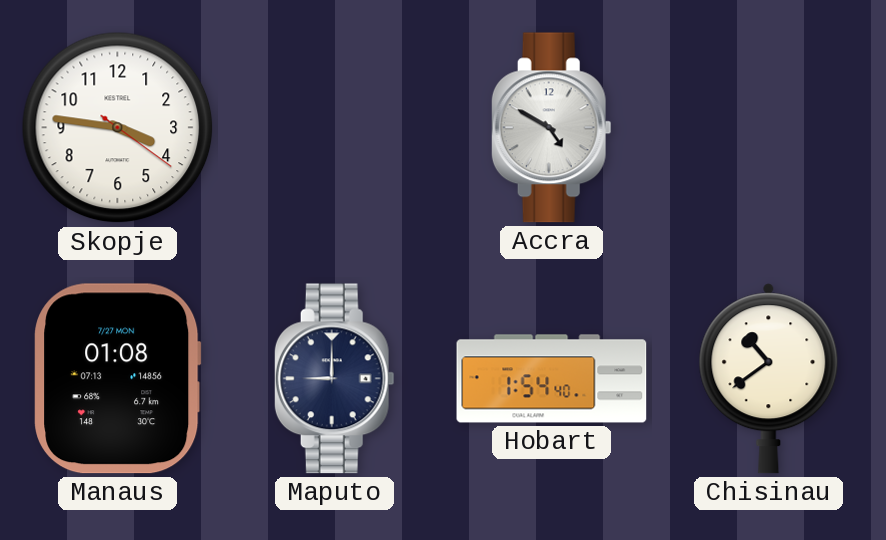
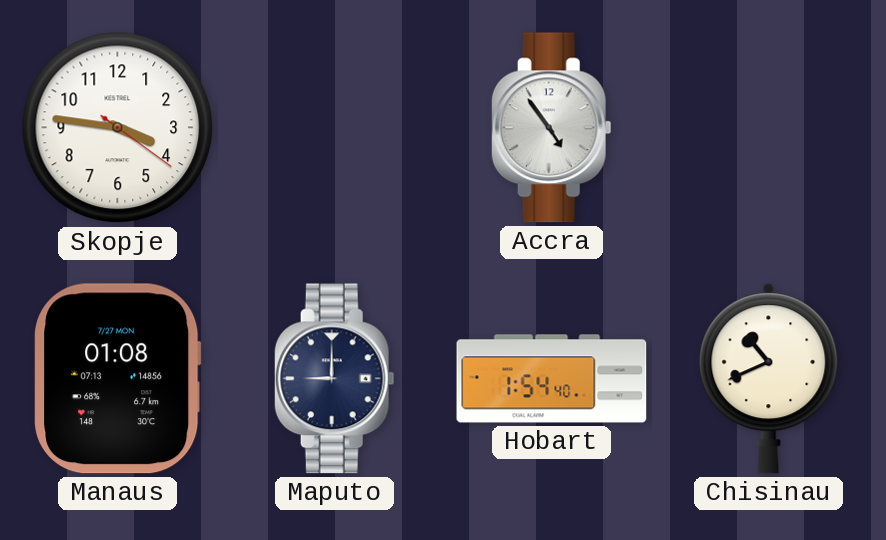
Accra: 4:50 -> 4:54
Chisinau: 10:39 -> 10:41
